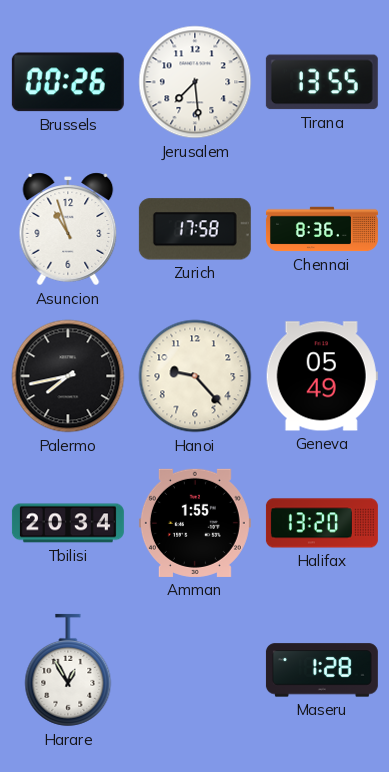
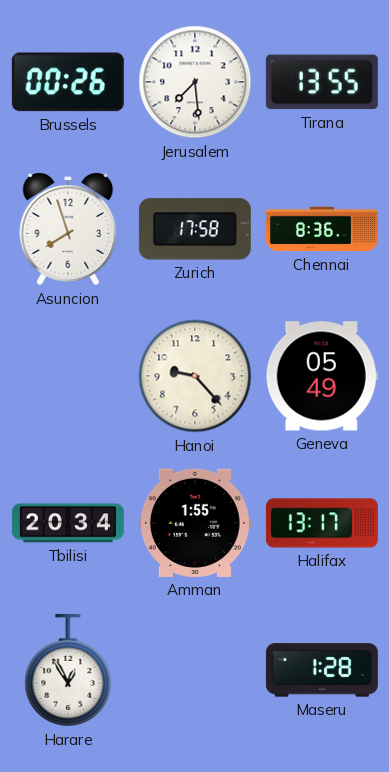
Asuncion: 10:57 -> 7:57
Palermo: 7:43 -> none
Halifax: 13:20 -> 13:17
